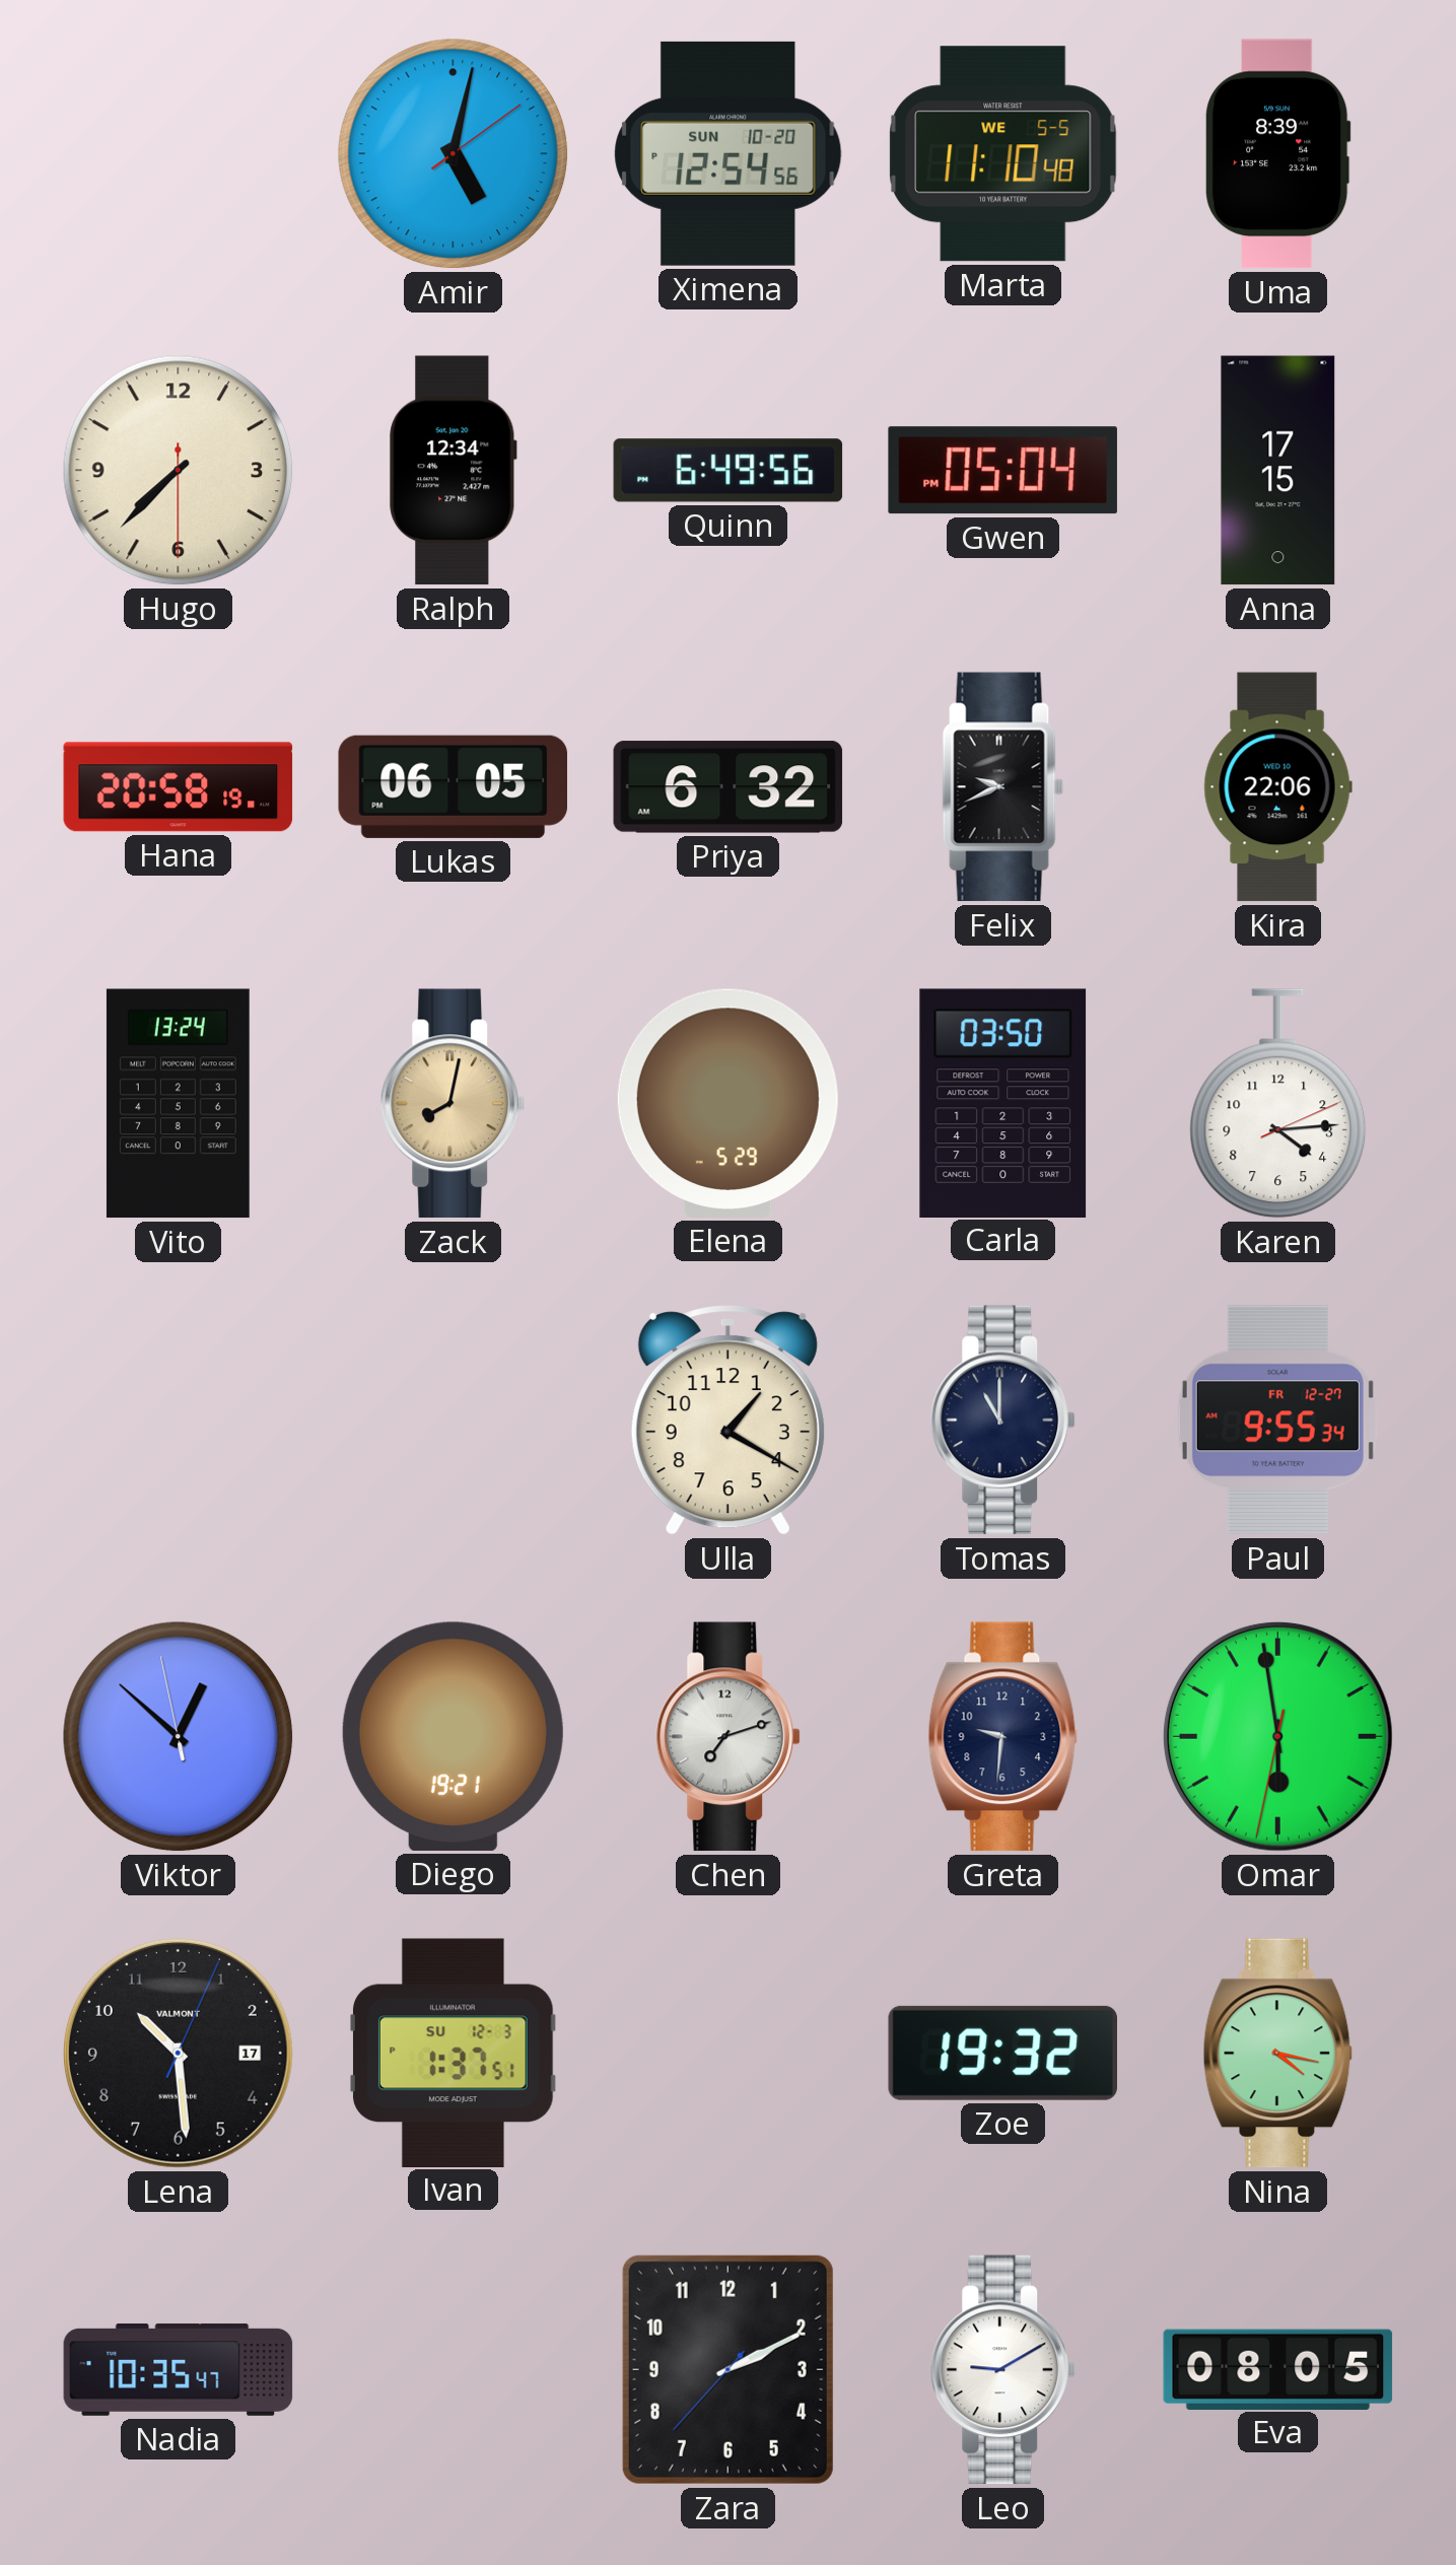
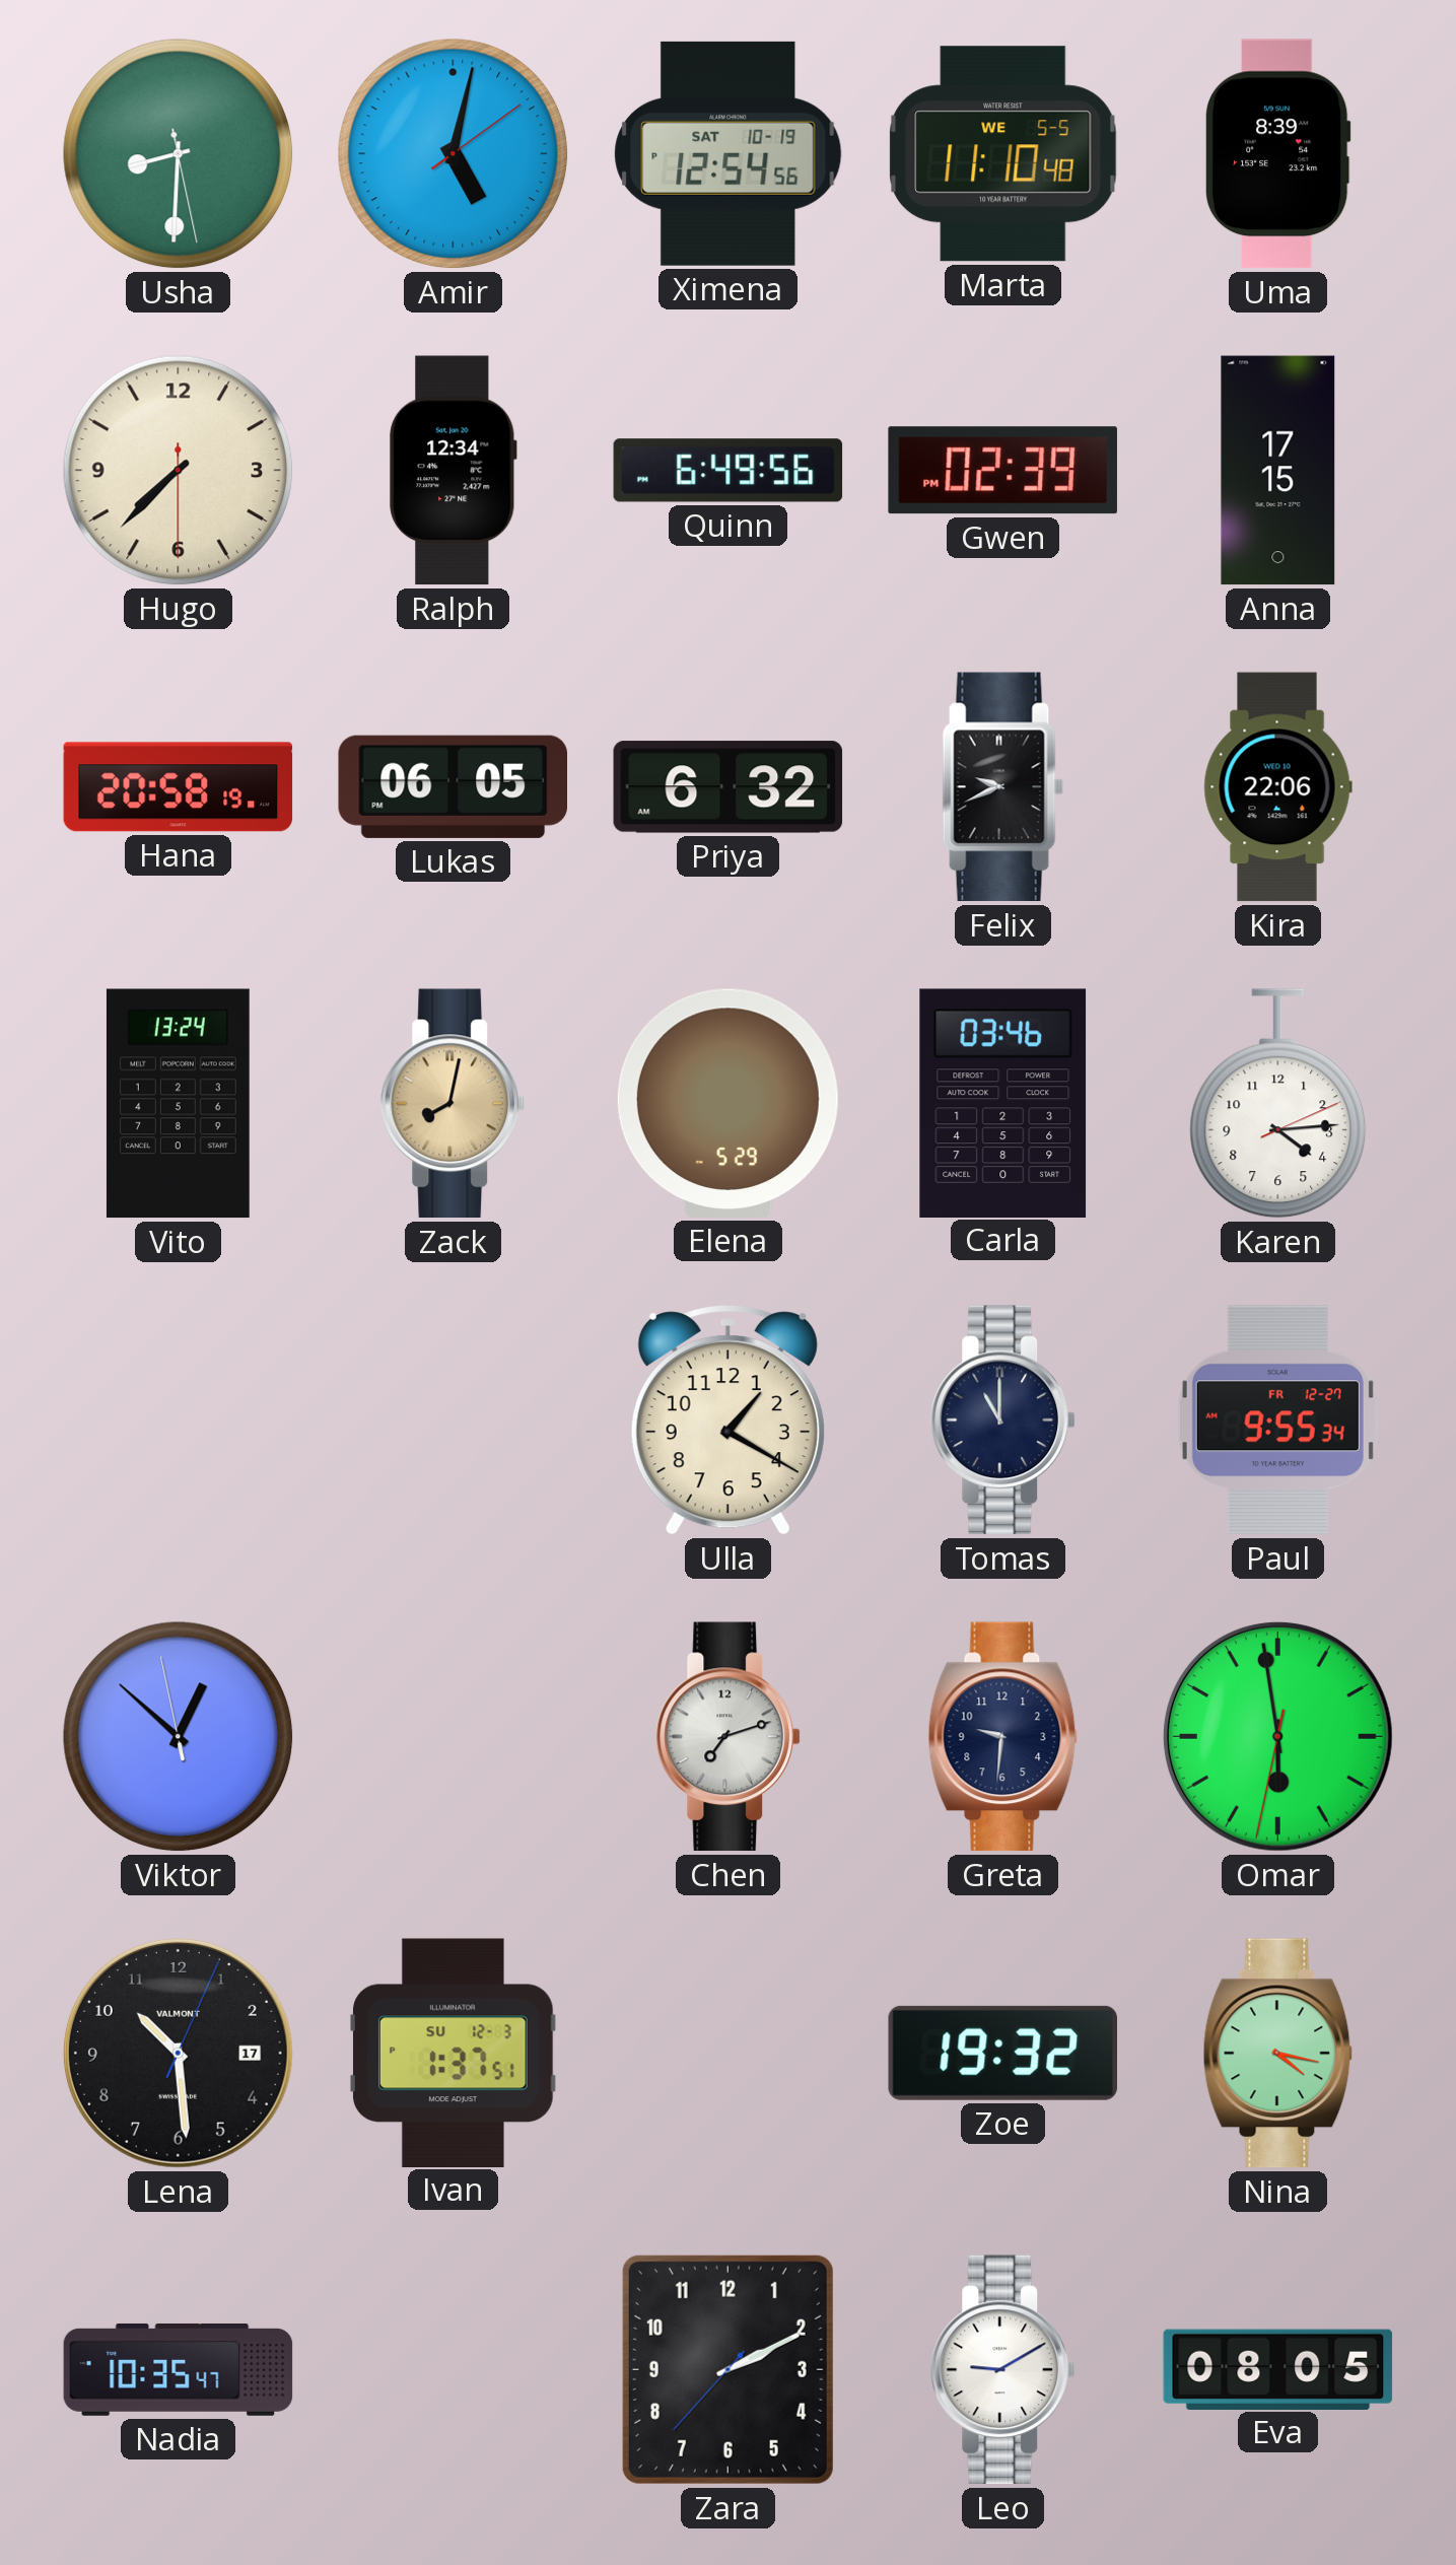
Usha: none -> 8:30
Ximena date: SUN 10-20 -> SAT 10-19
Gwen: 05:04 -> 02:39
Carla: 03:50 -> 03:46
Diego: 19:21 -> none
